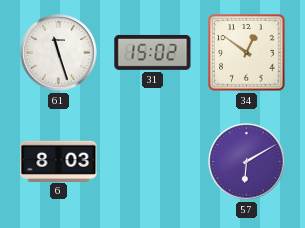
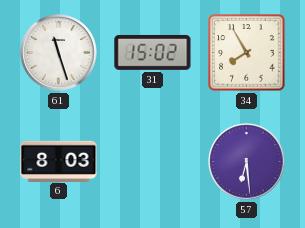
34: 12:51 -> 7:55
57: 6:10 -> 6:29
